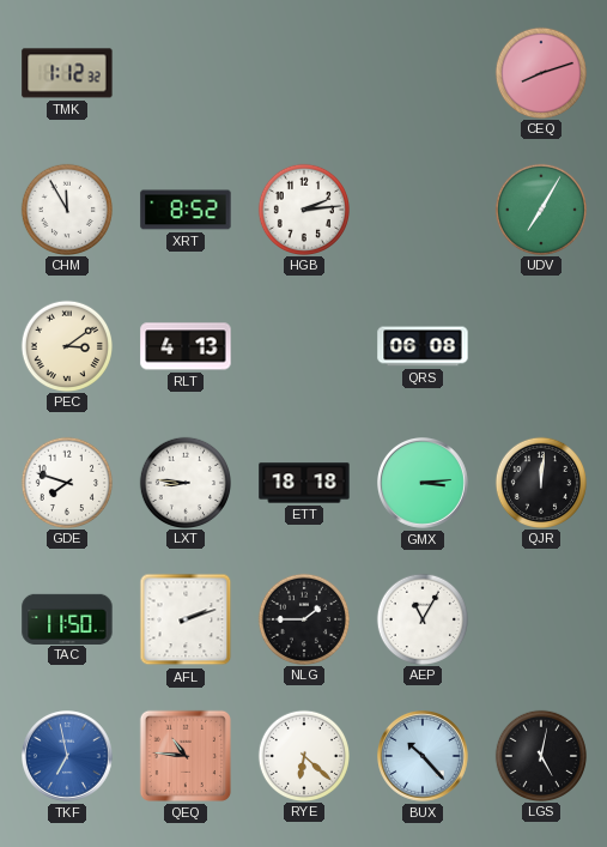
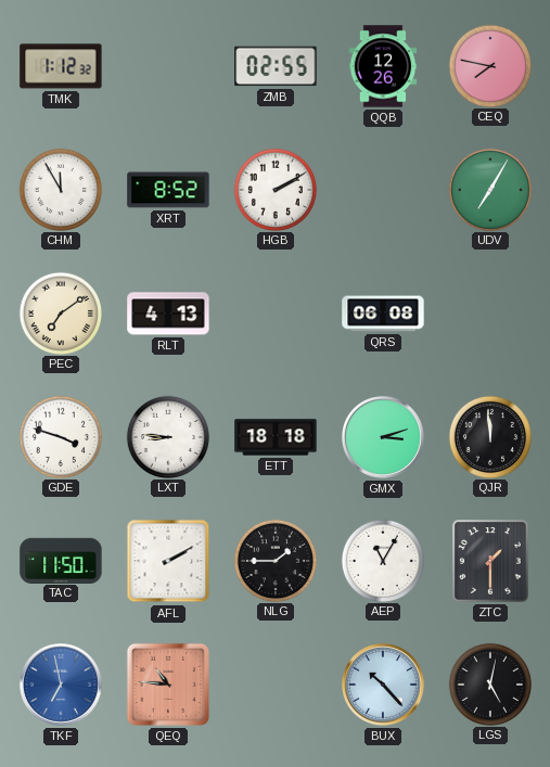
ZMB: none -> 02:55
QQB: none -> 12:26
CEQ: 8:12 -> 7:47
HGB: 2:14 -> 2:10
PEC: 3:09 -> 7:09
GDE: 7:48 -> 3:48
GMX: 3:14 -> 3:12
QJR: 12:01 -> 11:59
AFL: 2:12 -> 2:10
ZTC: none -> 1:30
RYE: 6:22 -> none
